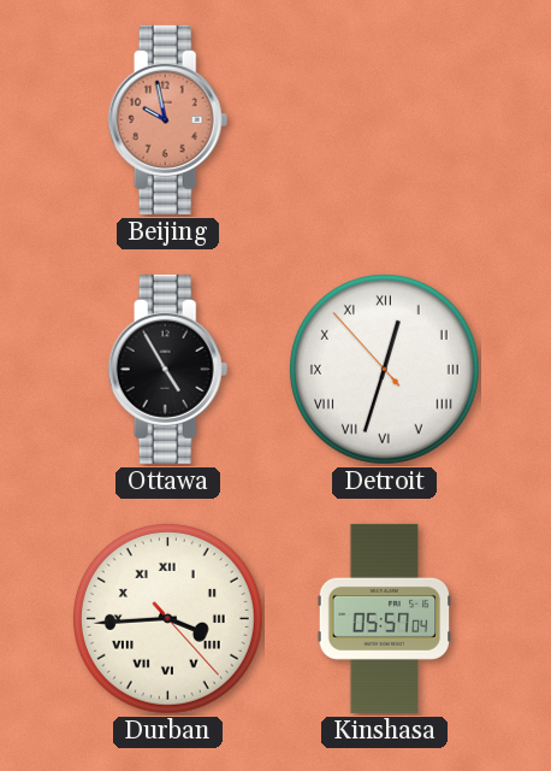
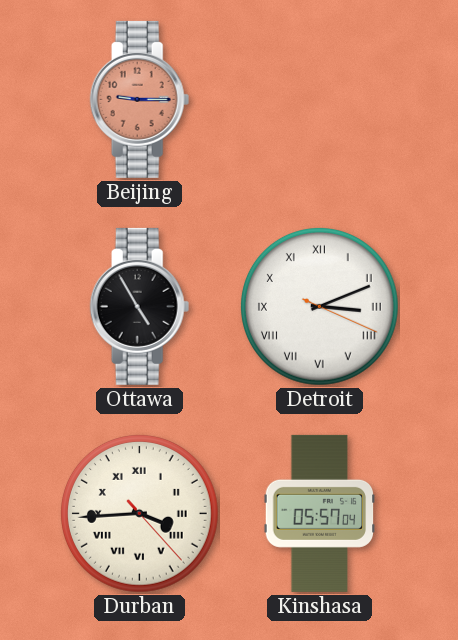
Beijing: 9:58 -> 9:15
Detroit: 12:32 -> 3:11
